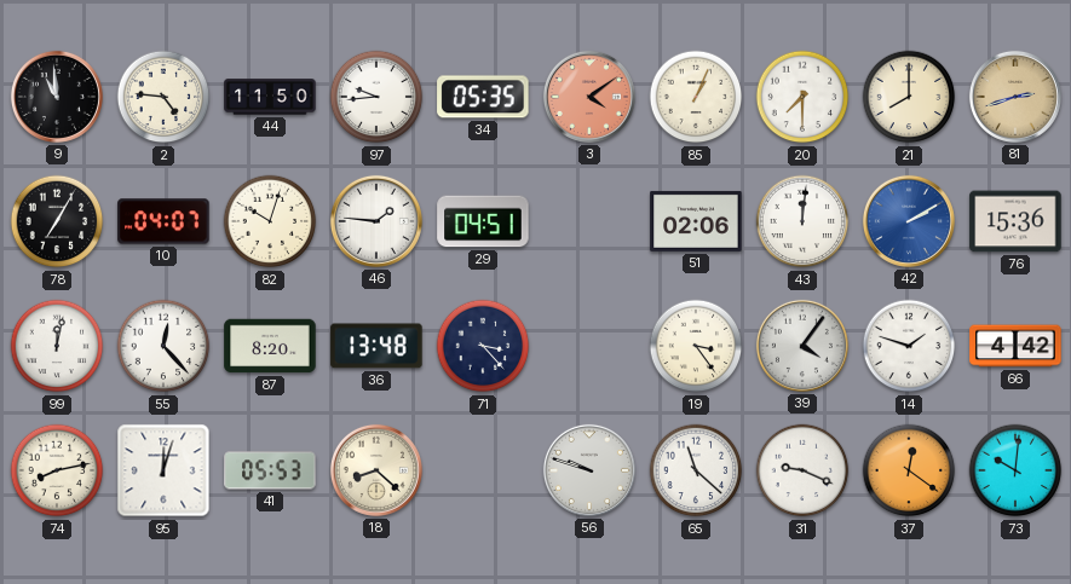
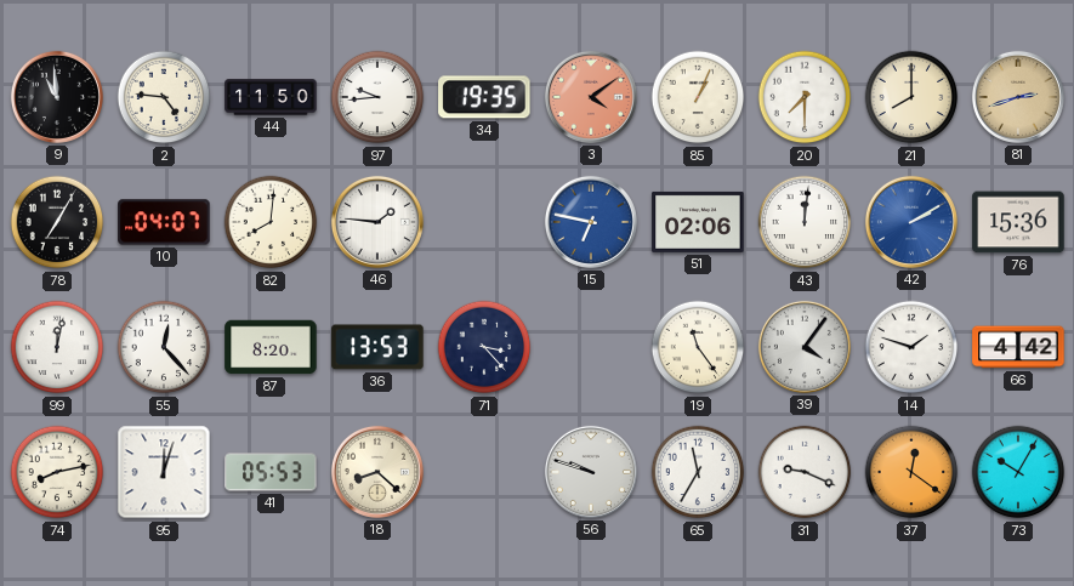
34: 05:35 -> 19:35
82: 10:03 -> 8:01
29: 04:51 -> none
15: none -> 6:47
36: 13:48 -> 13:53
19: 3:24 -> 11:24
65: 11:22 -> 11:35
73: 10:01 -> 10:05
